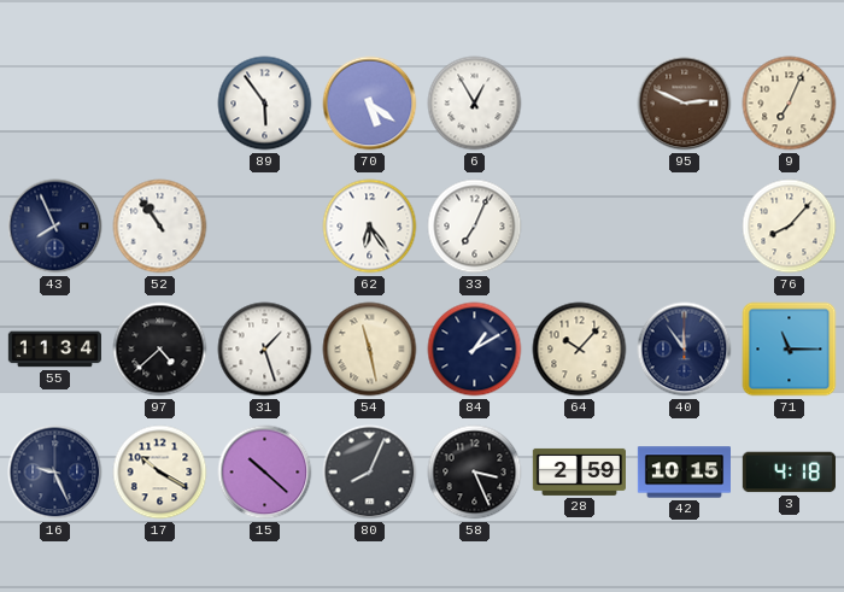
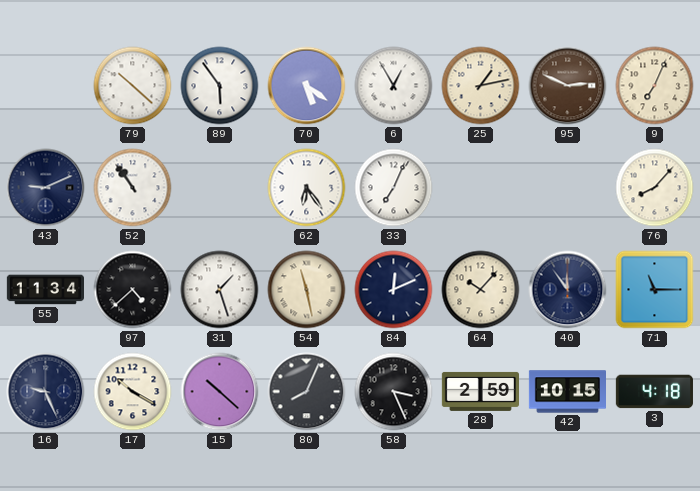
79: none -> 10:22
25: none -> 1:13
43: 7:56 -> 9:11
84: 1:10 -> 12:11
